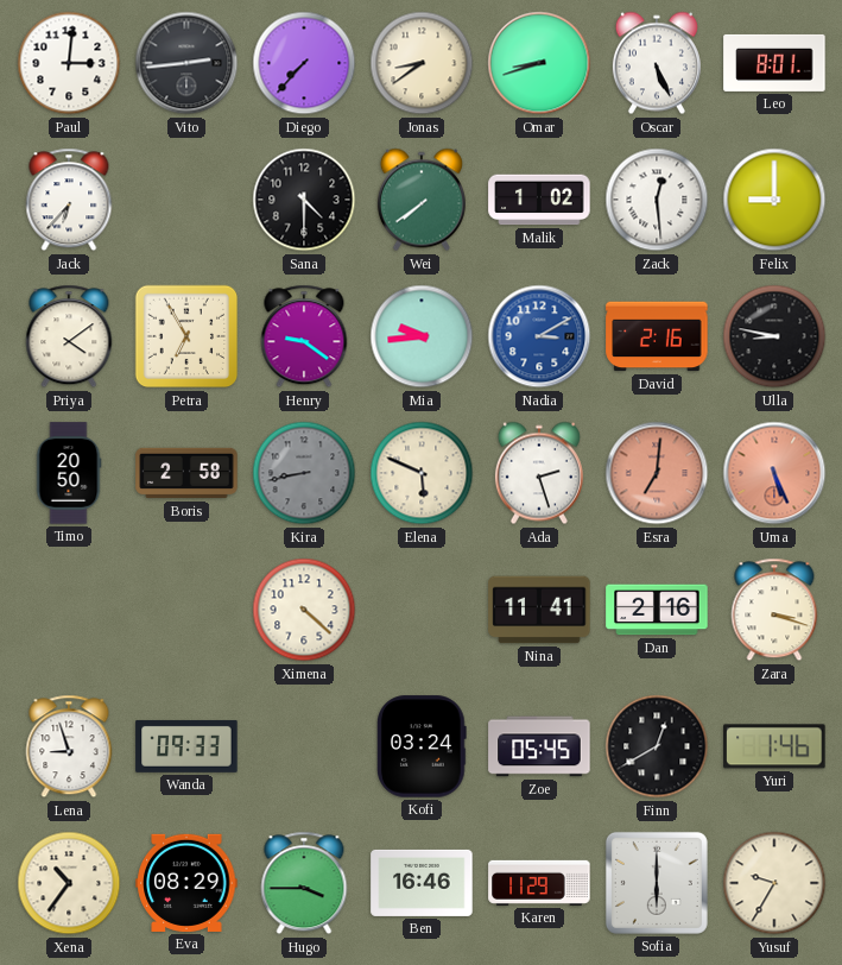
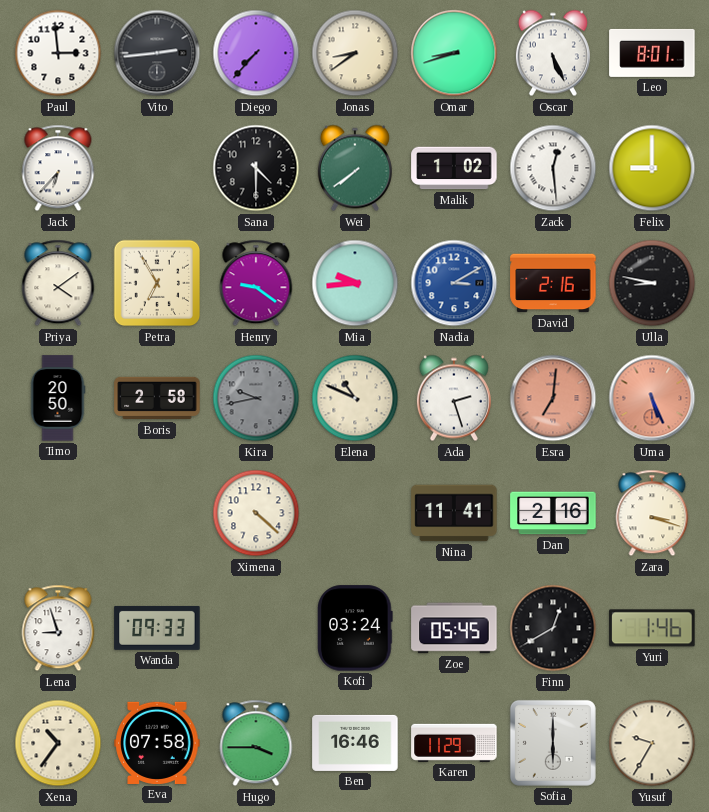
Paul: 3:01 -> 2:59
Kira: 8:43 -> 9:43
Elena: 5:49 -> 10:49
Eva: 08:29 -> 07:58
